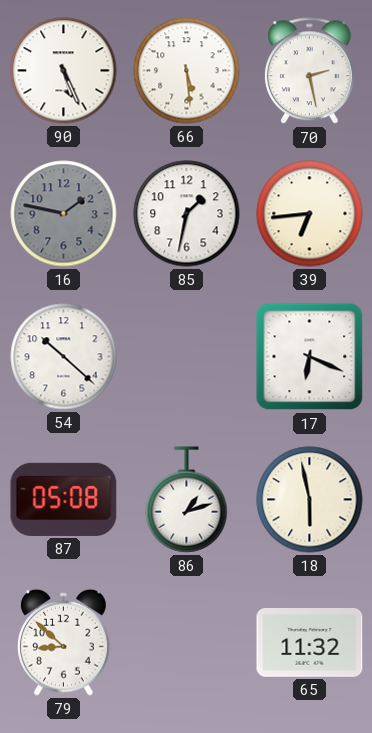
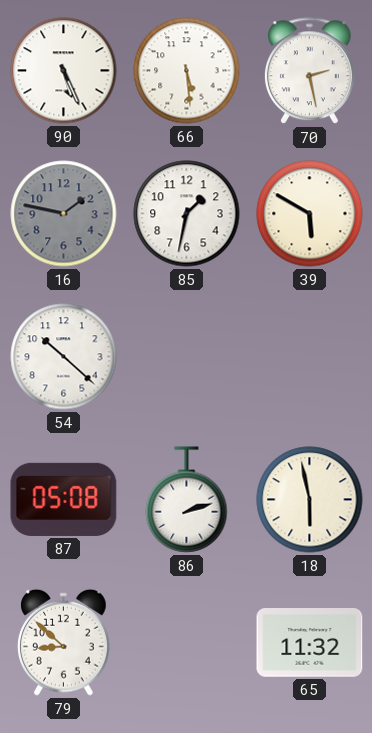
39: 6:44 -> 5:50
17: 6:19 -> none
86: 1:12 -> 2:12
